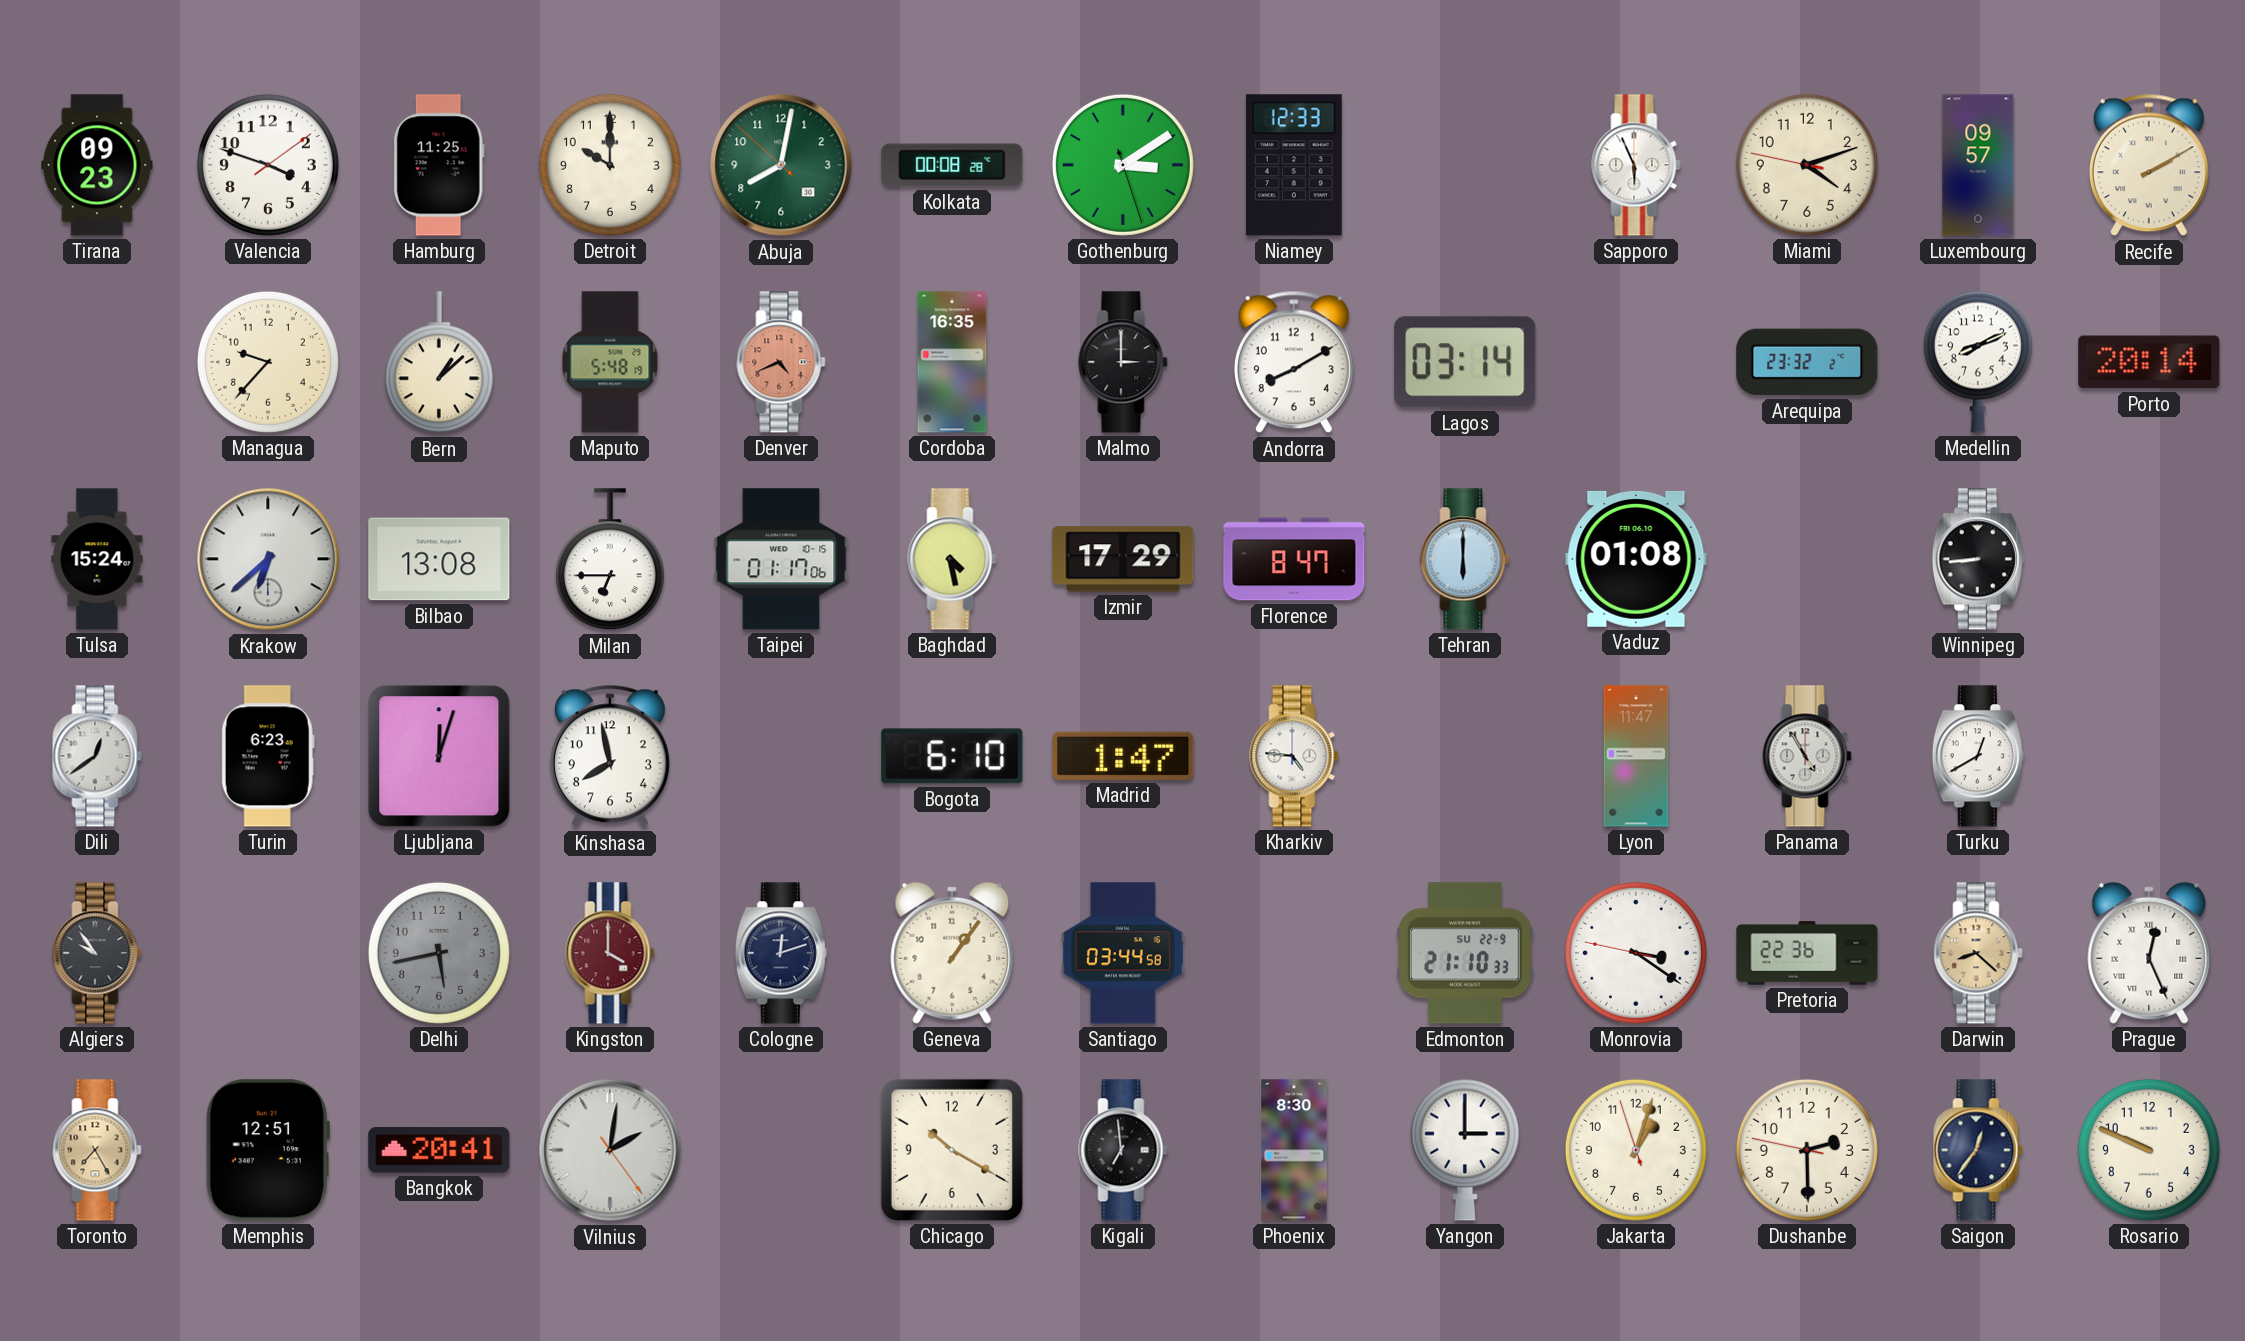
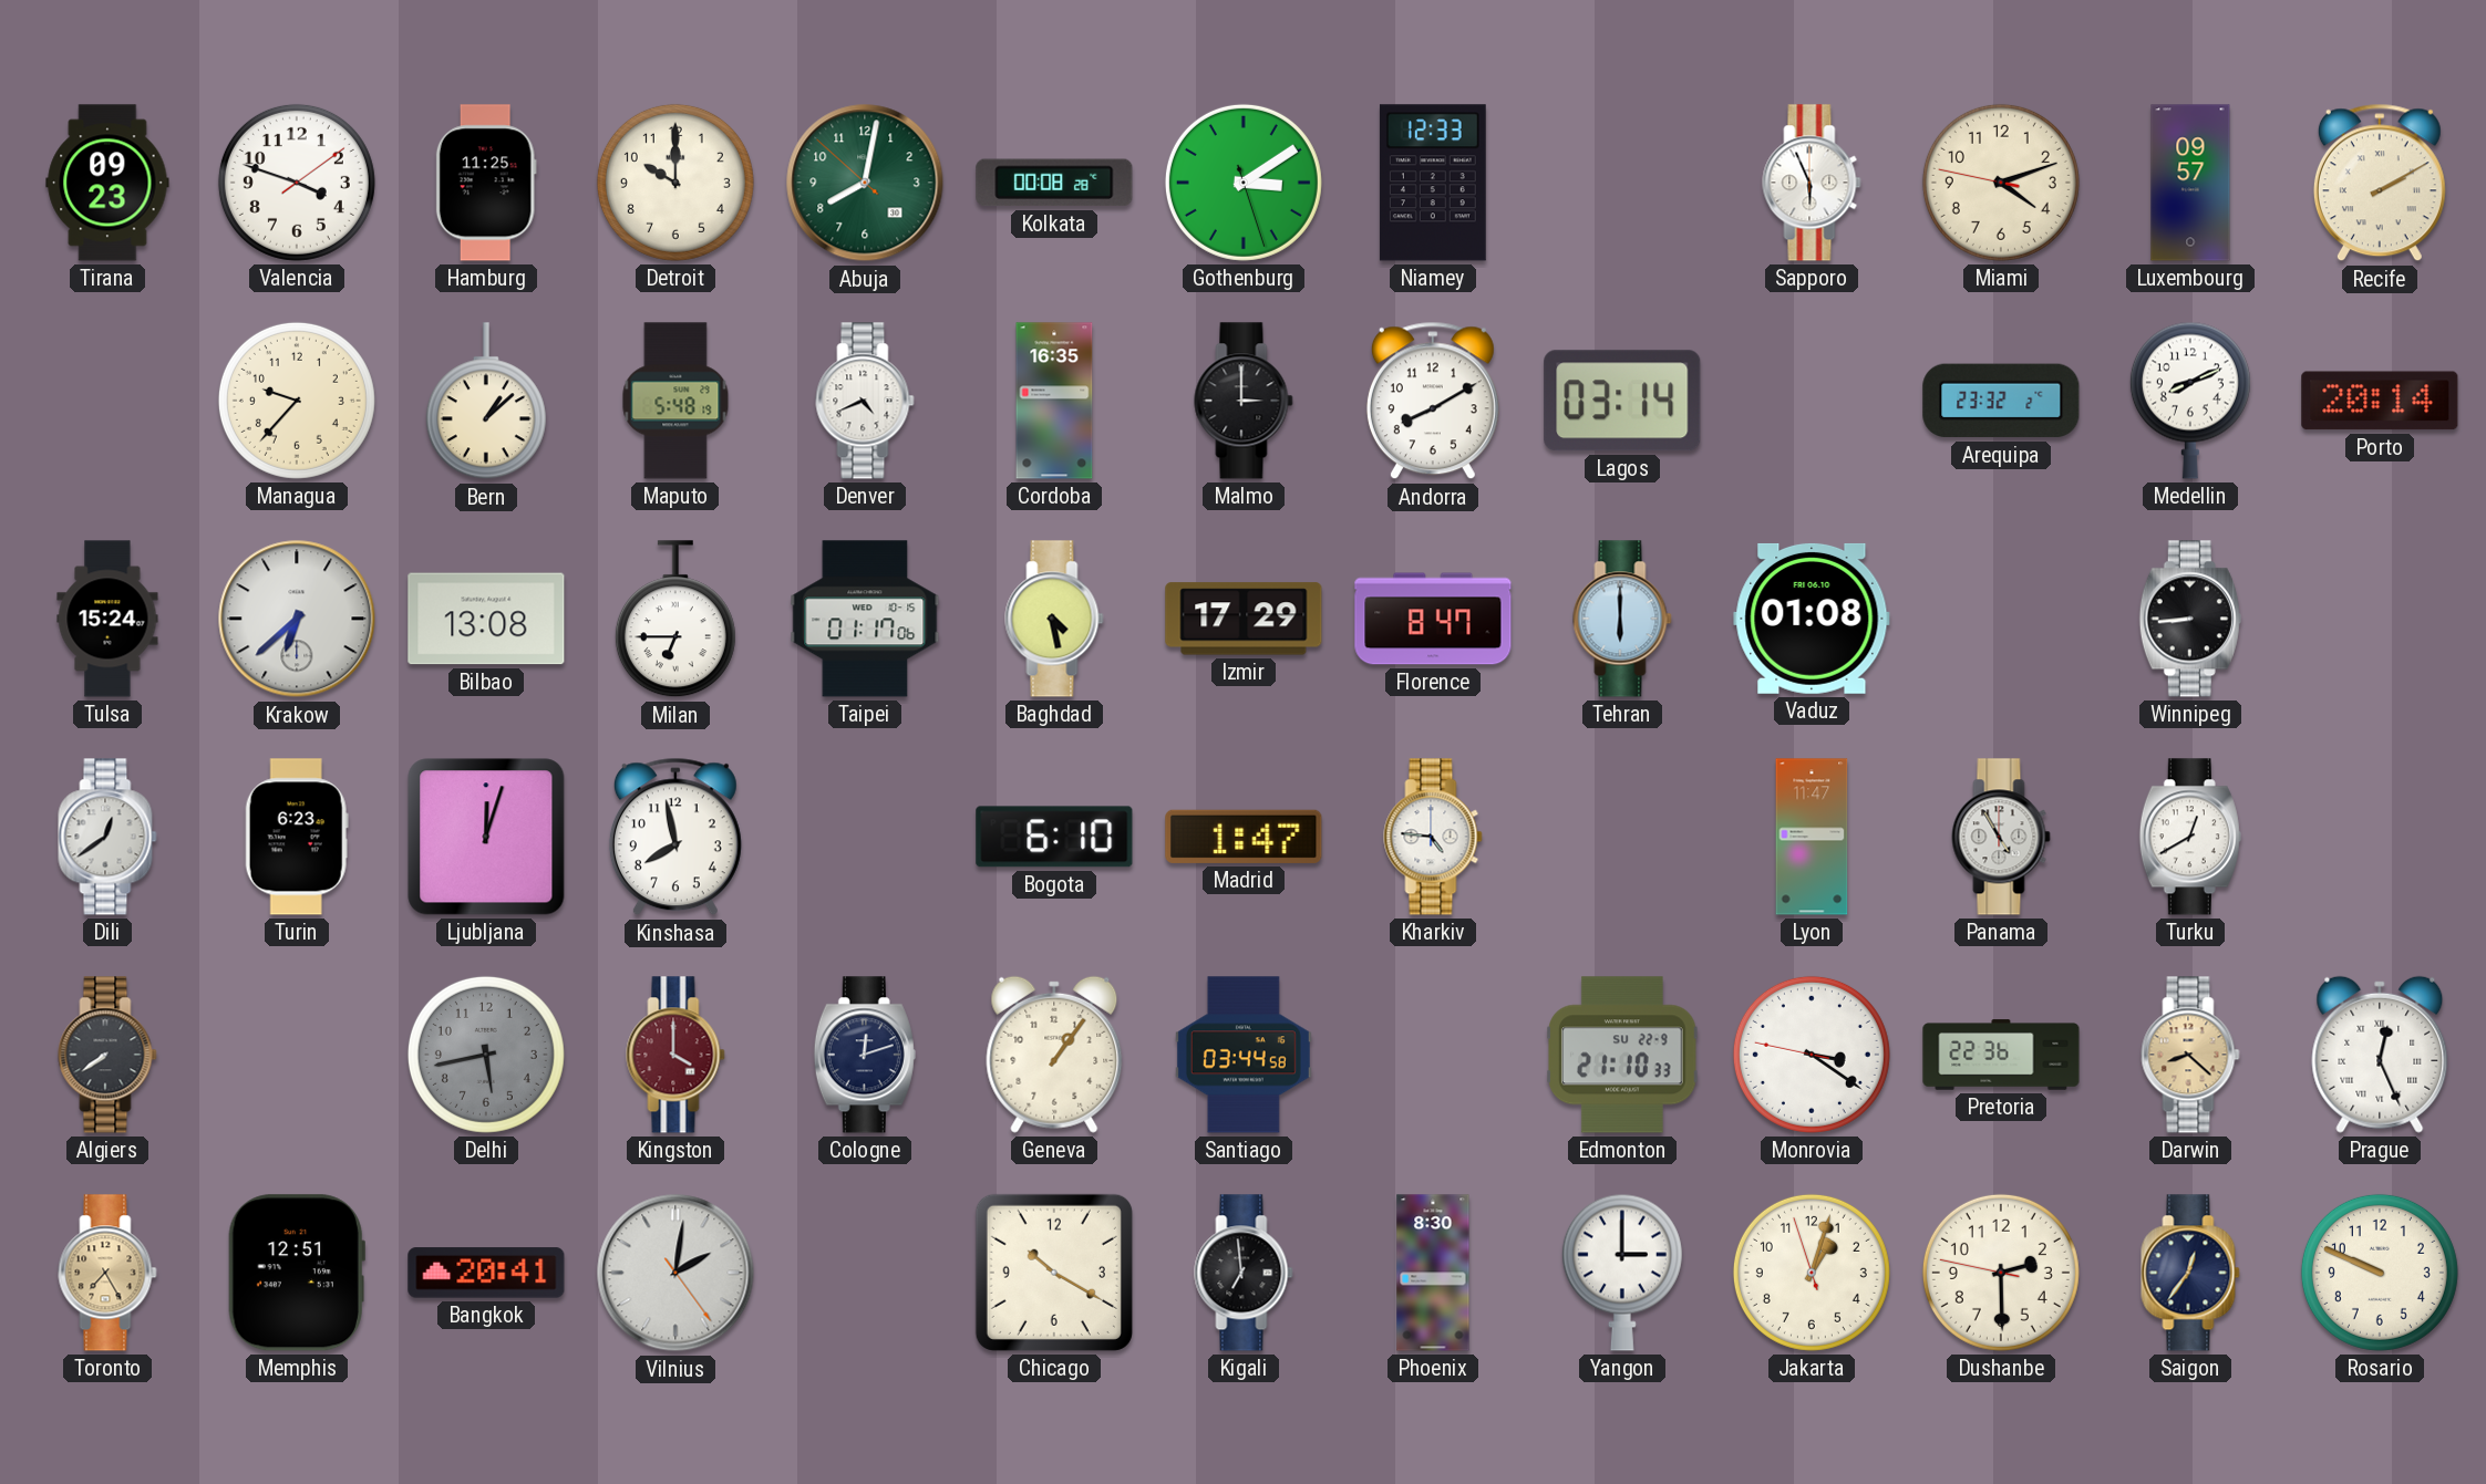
Denver dial: salmon -> white
Algiers: 9:54 -> 7:39
